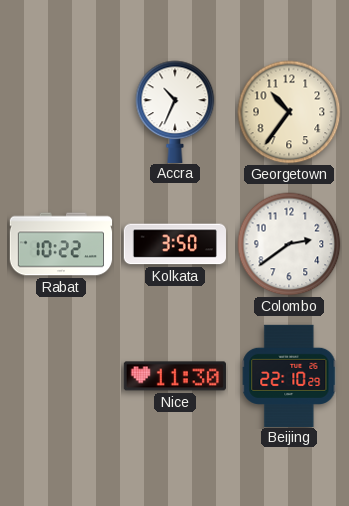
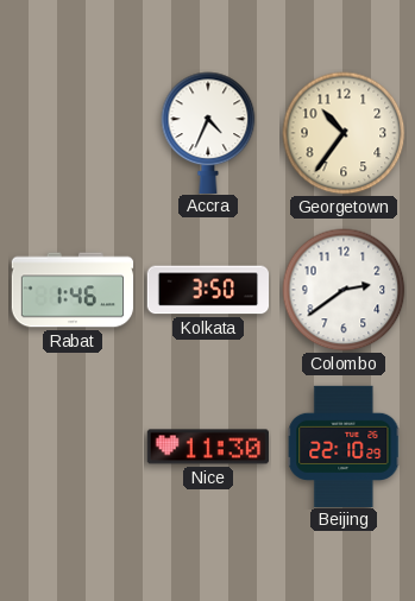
Accra: 10:34 -> 4:34
Rabat: 10:22 -> 1:46
